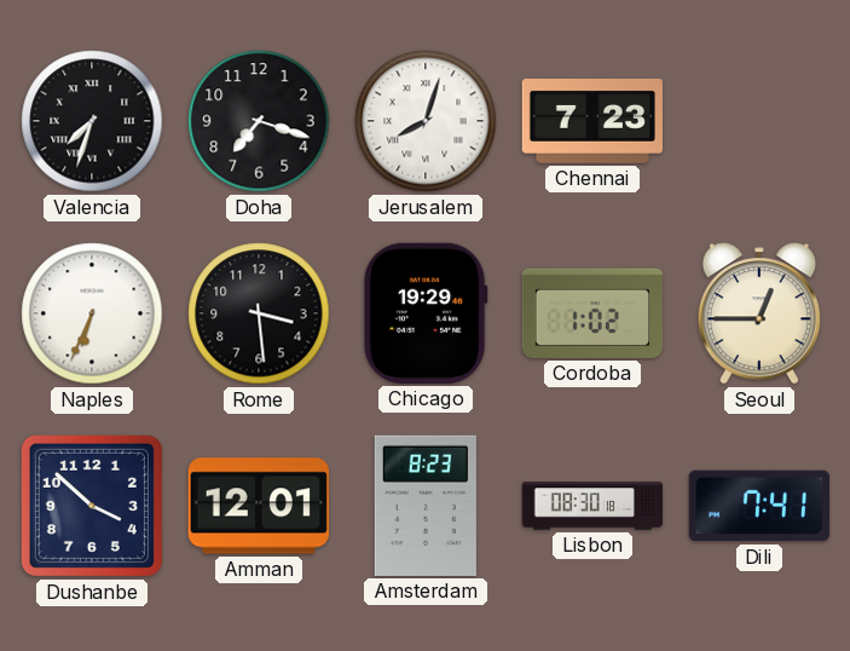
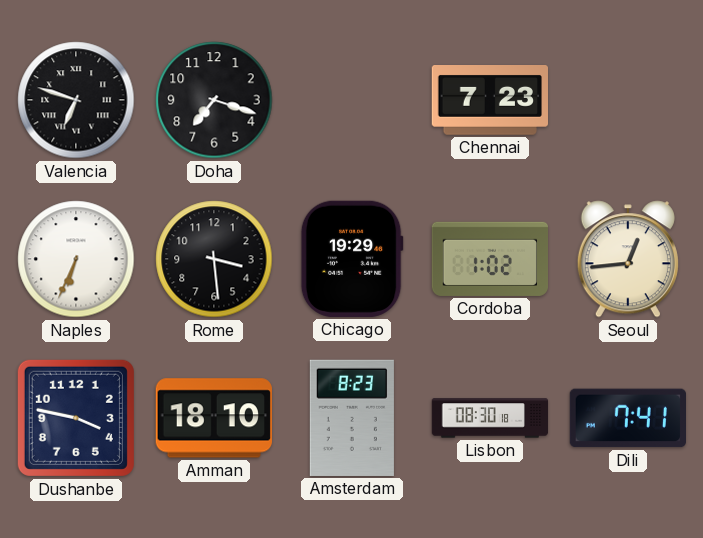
Valencia: 7:33 -> 6:48
Jerusalem: 8:03 -> none
Seoul: 12:45 -> 12:44
Dushanbe: 3:52 -> 3:47
Amman: 12:01 -> 18:10
